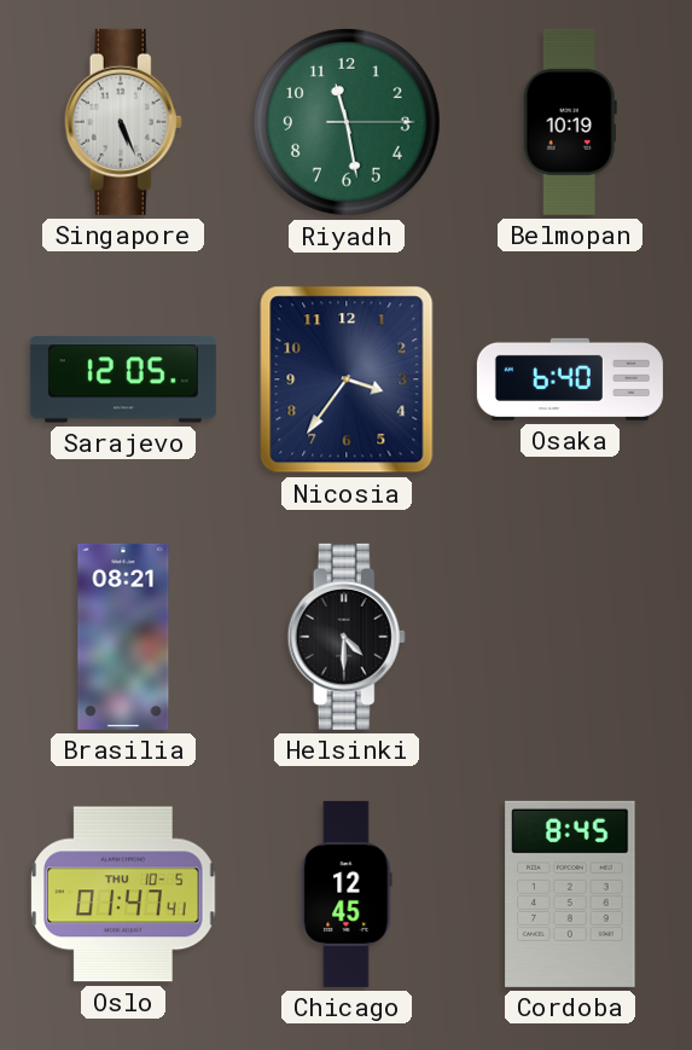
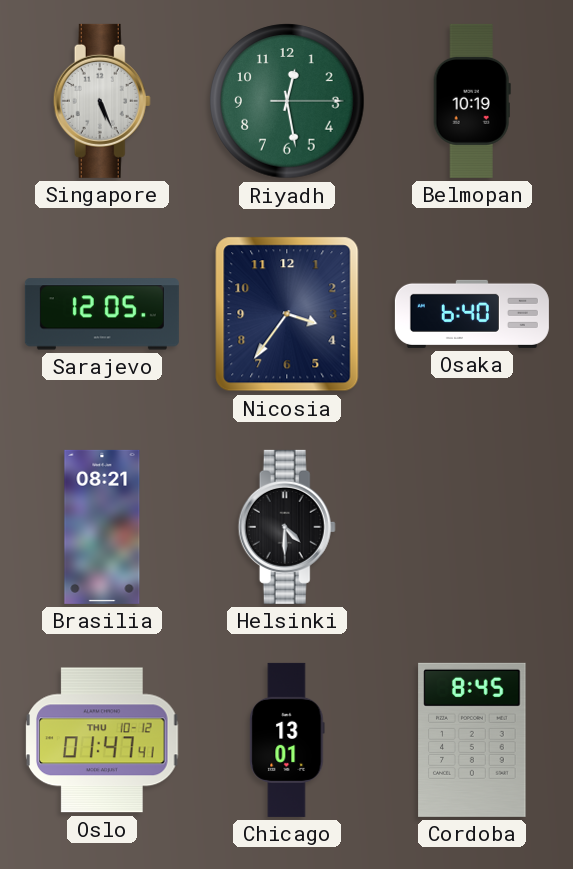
Riyadh: 11:28 -> 12:28
Oslo date: THU 10-5 -> THU 10-12
Chicago: 12:45 -> 13:01
